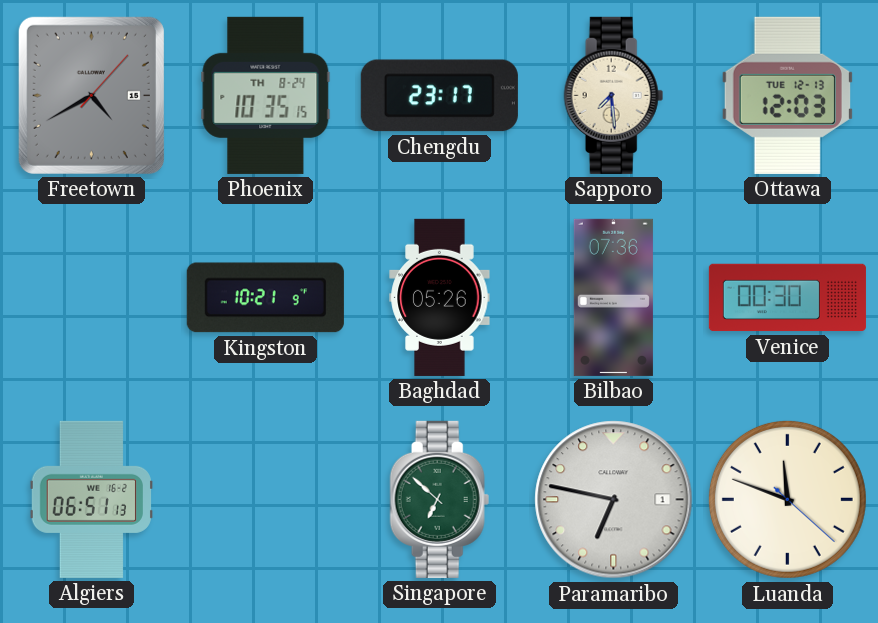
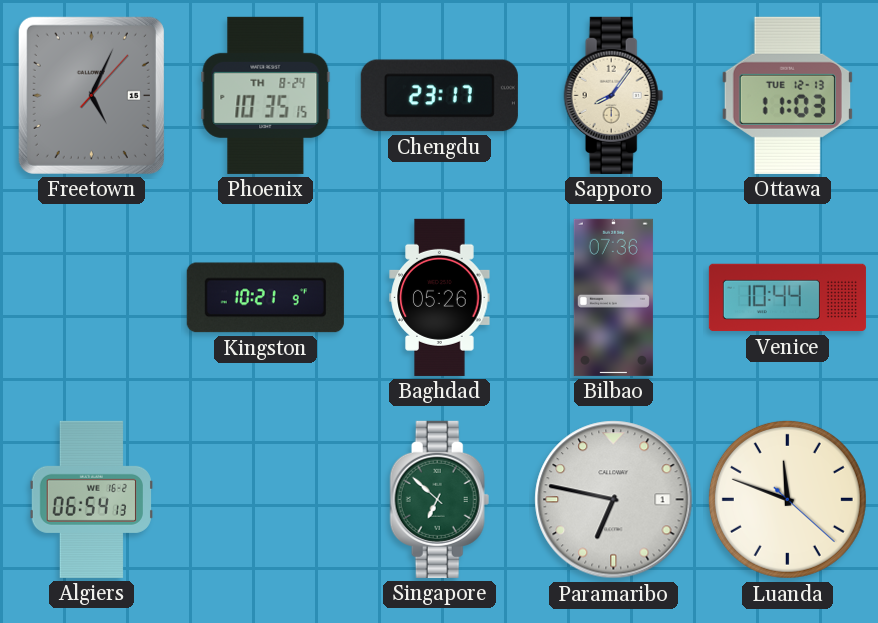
Freetown: 4:40 -> 5:04
Sapporo: 7:29 -> 8:06
Ottawa: 12:03 -> 11:03
Venice: 00:30 -> 10:44
Algiers: 06:51 -> 06:54
